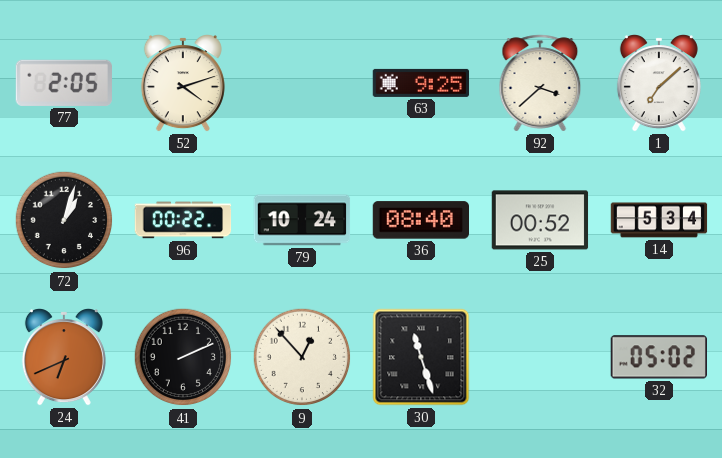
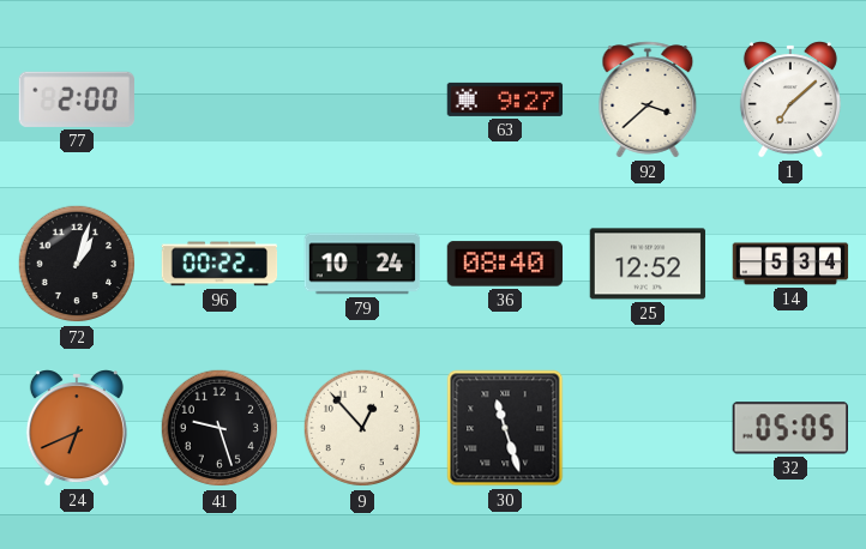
77: 2:05 -> 2:00
52: 4:12 -> none
63: 9:25 -> 9:27
25: 00:52 -> 12:52
41: 2:11 -> 9:27
32: 05:02 -> 05:05
